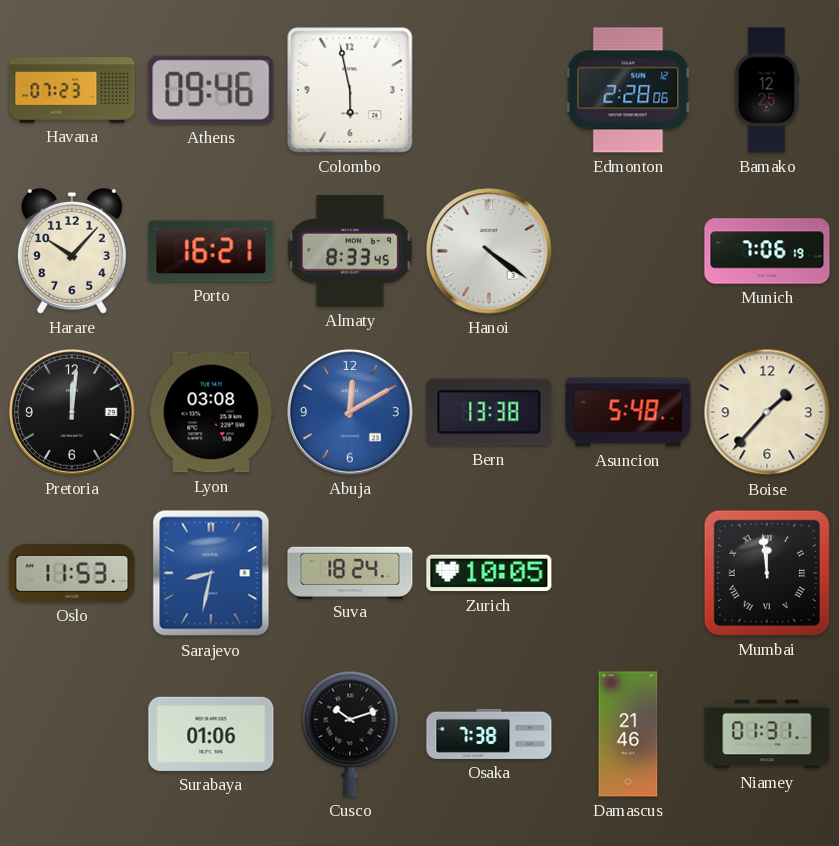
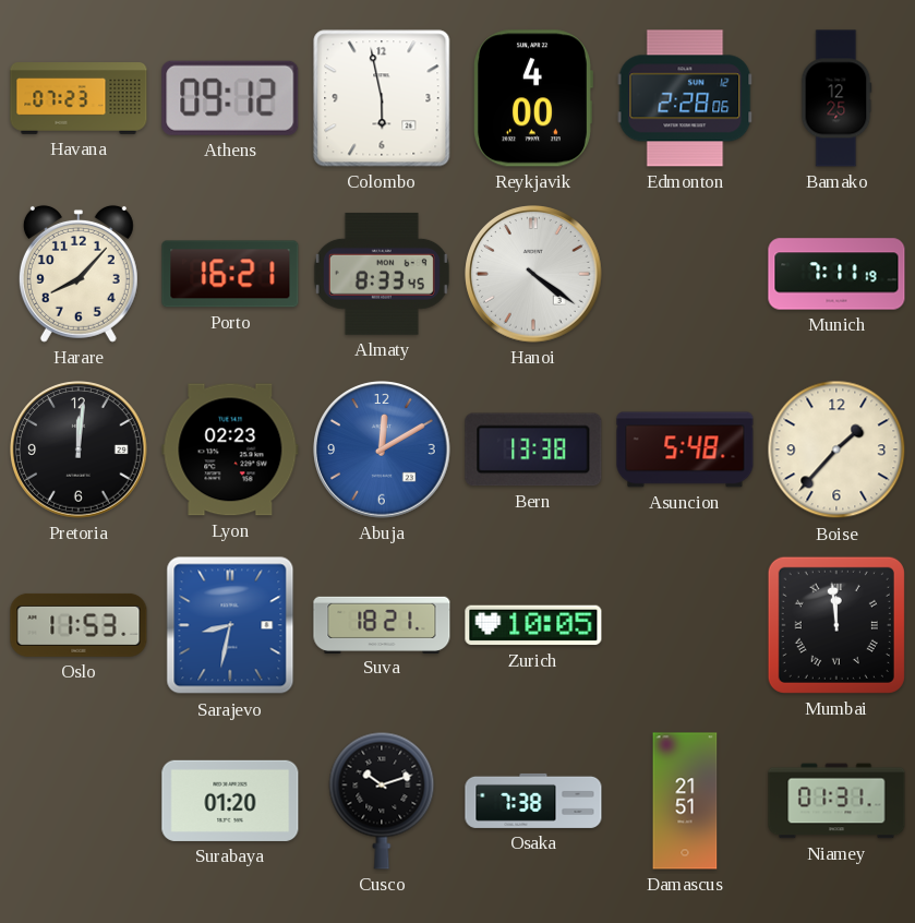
Athens: 09:46 -> 09:12
Reykjavik: none -> 4:00
Harare: 10:07 -> 8:07
Munich: 7:06 -> 7:11
Lyon: 03:08 -> 02:23
Suva: 18:24 -> 18:21
Surabaya: 01:06 -> 01:20
Damascus: 21:46 -> 21:51
